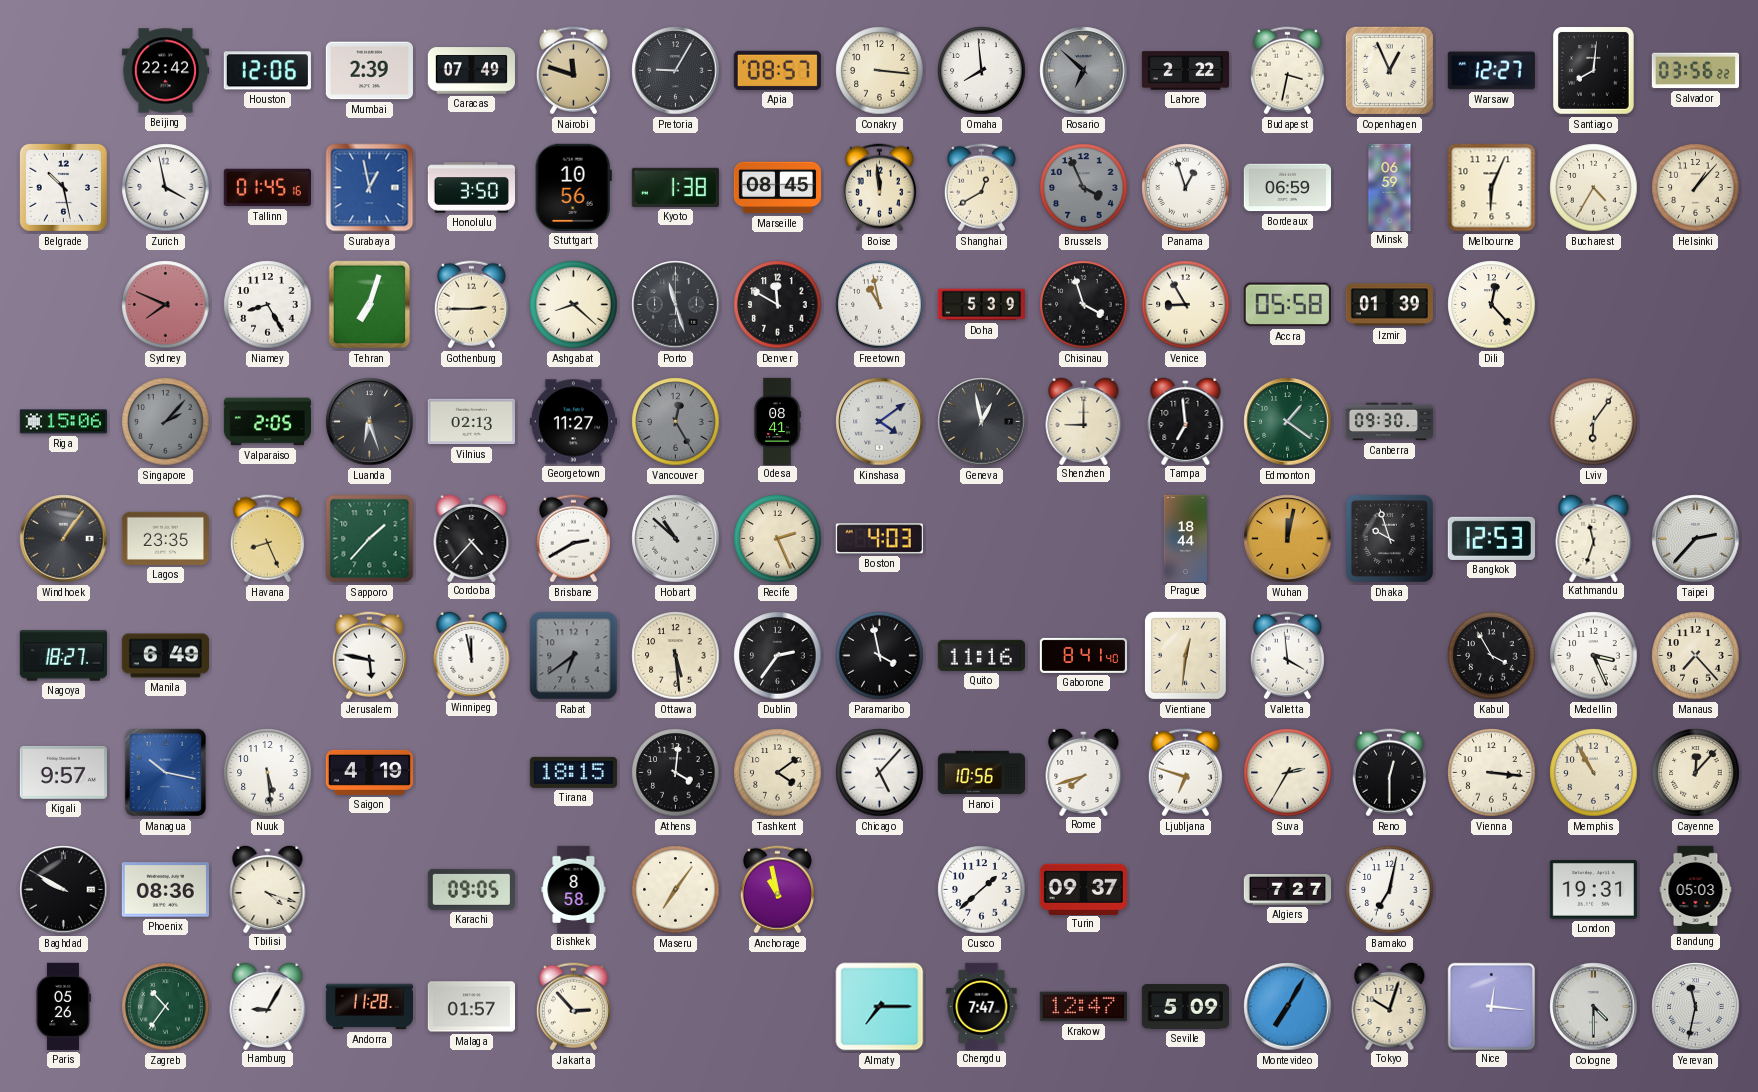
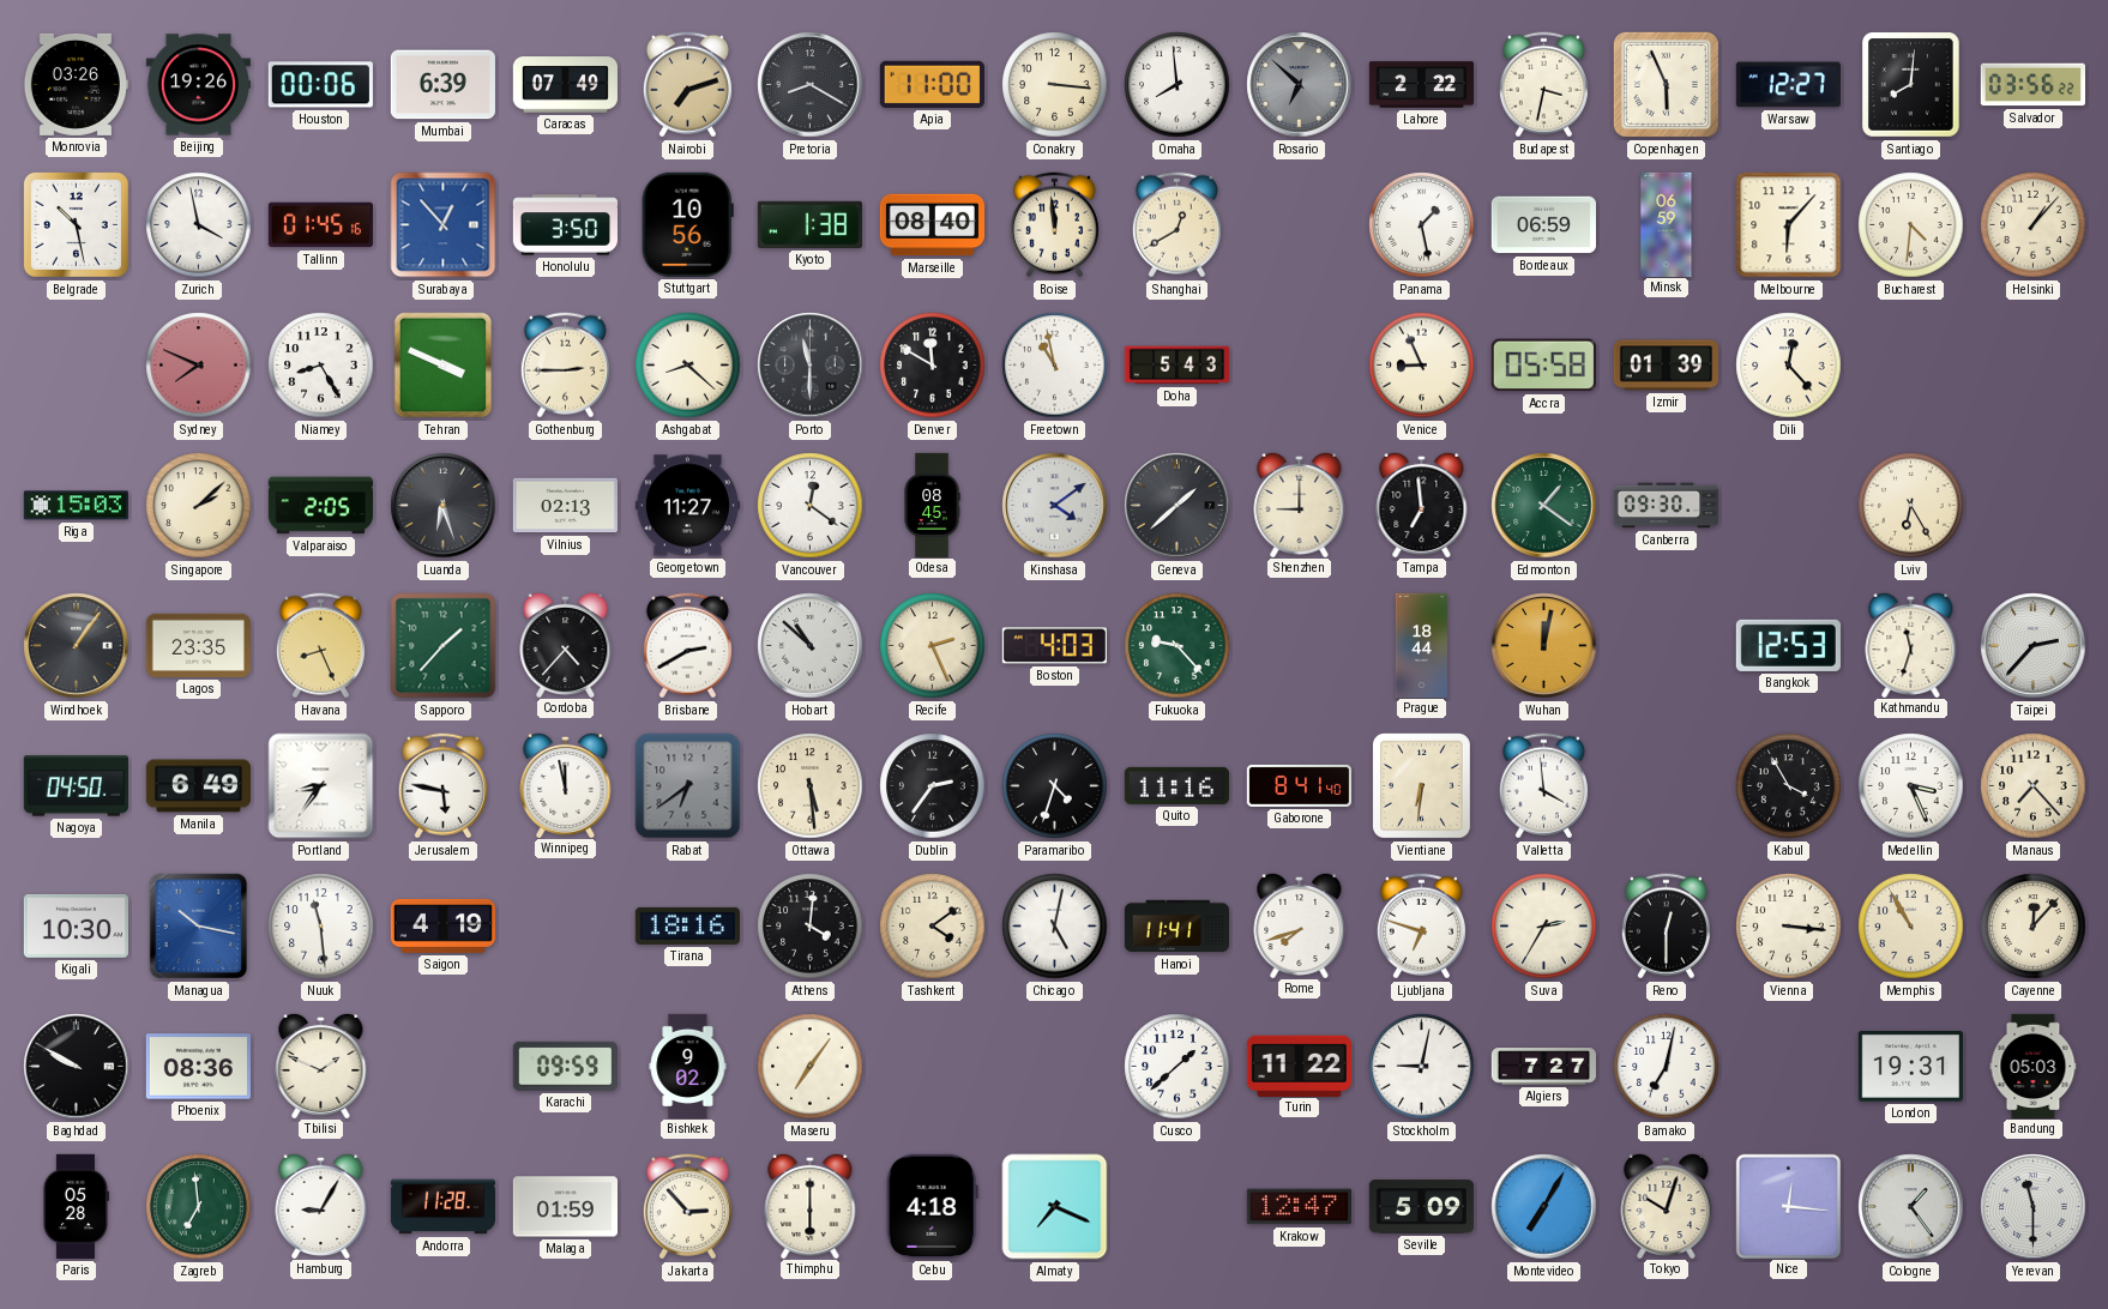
Monrovia: none -> 03:26
Beijing: 22:42 -> 19:26
Houston: 12:06 -> 00:06
Mumbai: 2:39 -> 6:39
Nairobi: 11:48 -> 7:12
Pretoria: 9:05 -> 8:20
Apia: 08:57 -> 11:00
Copenhagen: 12:56 -> 5:56
Surabaya: 12:58 -> 12:53
Marseille: 08:45 -> 08:40
Brussels: 3:56 -> none
Panama: 12:57 -> 1:28
Melbourne: 6:04 -> 6:07
Bucharest: 4:35 -> 4:31
Tehran: 7:03 -> 3:49
Porto: 11:27 -> 11:30
Doha: 5:39 -> 5:43
Chisinau: 3:57 -> none
Venice: 8:55 -> 8:56
Riga: 15:06 -> 15:03
Singapore: 2:07 -> 2:08
Singapore dial: grey -> cream
Vancouver: 12:25 -> 12:21
Vancouver dial: grey -> white
Odesa: 08:41 -> 08:45
Geneva: 12:58 -> 1:38
Lviv: 6:06 -> 6:25
Fukuoka: none -> 9:23
Dhaka: 9:57 -> none
Nagoya: 18:27 -> 04:50
Portland: none -> 8:36
Paramaribo: 3:58 -> 4:33
Vientiane: 12:31 -> 6:31
Kigali: 9:57 -> 10:30
Nuuk: 5:29 -> 11:29
Tirana: 18:15 -> 18:16
Chicago: 5:07 -> 5:02
Hanoi: 10:56 -> 11:41
Tbilisi: 4:18 -> 1:49
Karachi: 09:05 -> 09:59
Bishkek: 8:58 -> 9:02
Anchorage: 10:58 -> none
Turin: 09:37 -> 11:22
Stockholm: none -> 9:02
Paris: 05:26 -> 05:28
Zagreb: 10:36 -> 6:59
Malaga: 01:57 -> 01:59
Thimphu: none -> 6:00
Cebu: none -> 4:18
Almaty: 7:15 -> 7:19
Chengdu: 7:47 -> none
Cologne: 4:30 -> 1:24
Yerevan: 11:32 -> 11:30
